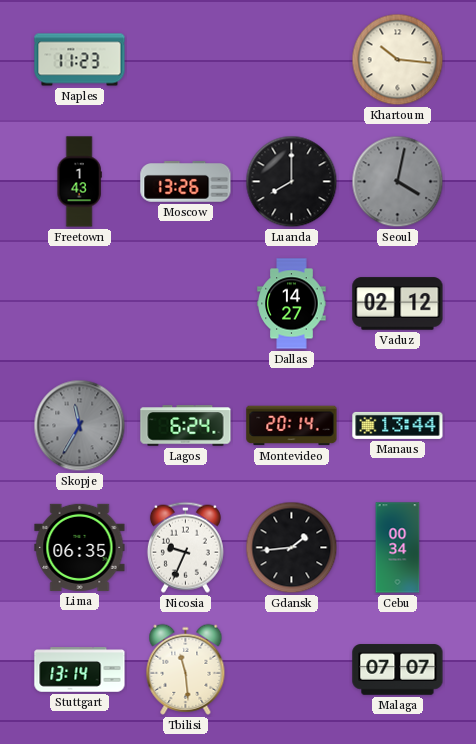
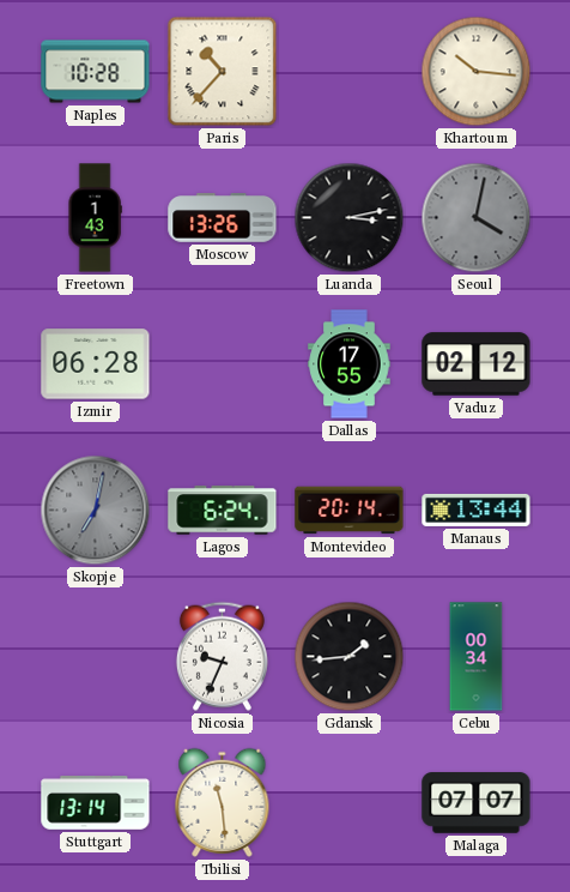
Naples: 11:23 -> 10:28
Paris: none -> 10:37
Luanda: 8:00 -> 3:13
Izmir: none -> 06:28
Dallas: 14:27 -> 17:55
Skopje: 11:35 -> 7:02
Lima: 06:35 -> none
